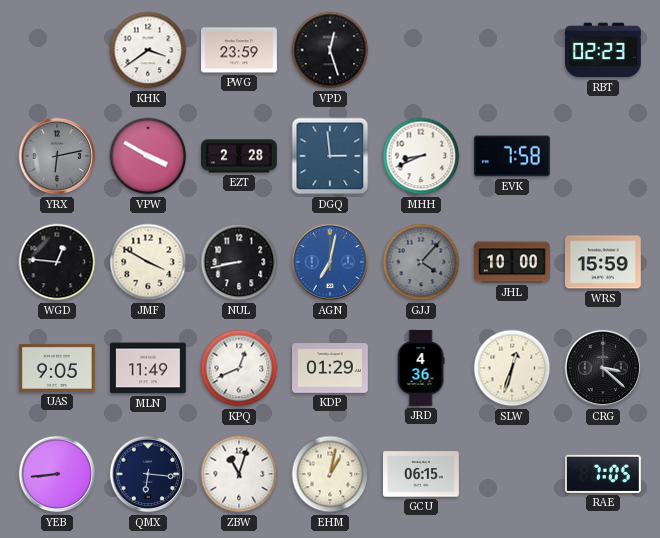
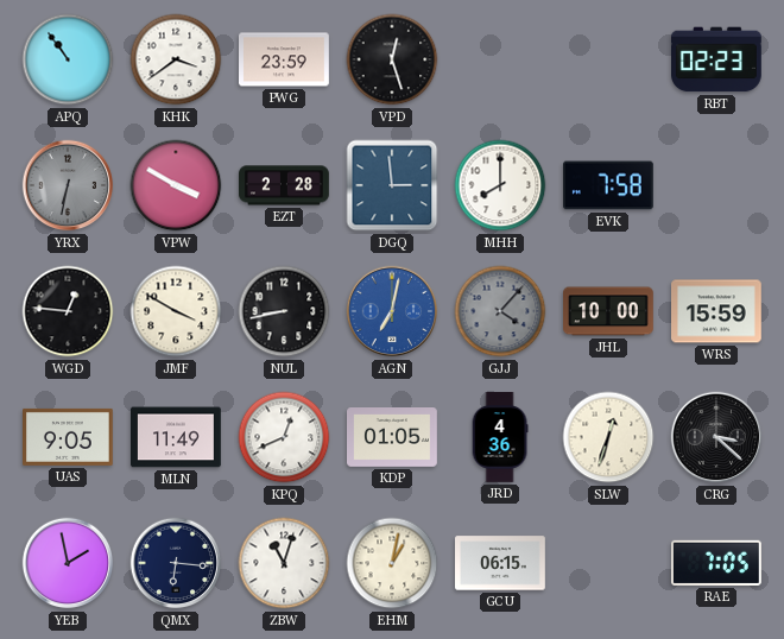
APQ: none -> 10:54
YRX: 6:13 -> 6:32
MHH: 8:41 -> 8:00
KDP: 01:29 -> 01:05
YEB: 8:44 -> 1:58
